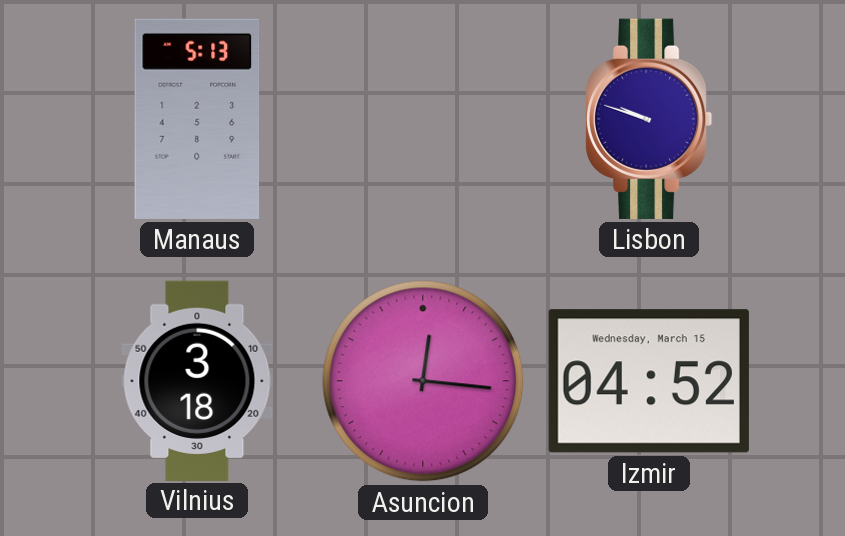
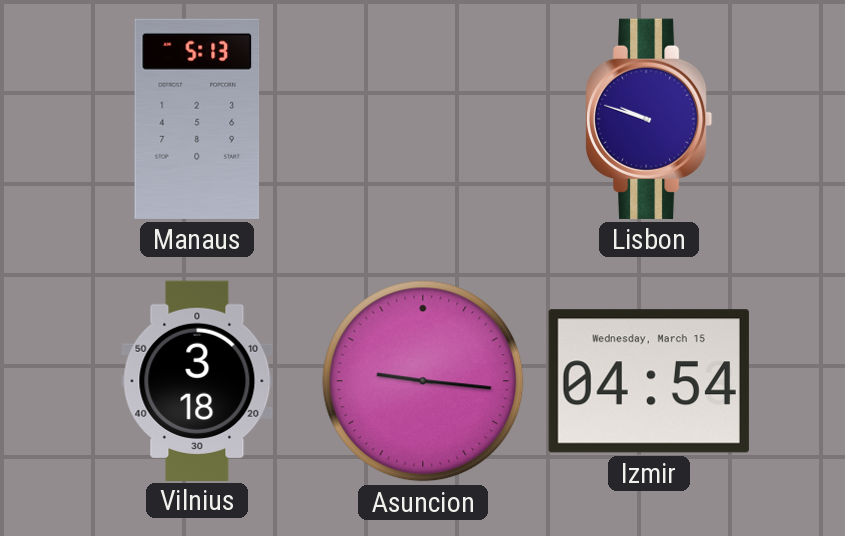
Asuncion: 12:16 -> 9:16
Izmir: 04:52 -> 04:54
